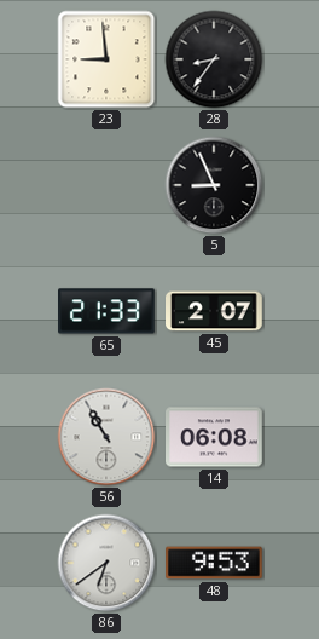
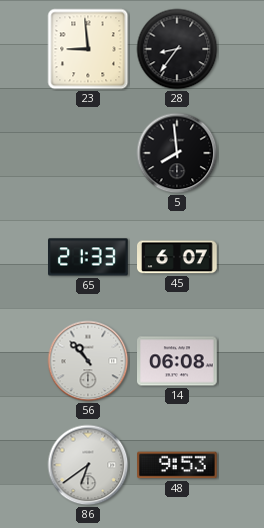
5: 8:56 -> 7:59
45: 2:07 -> 6:07
56: 10:55 -> 10:53
